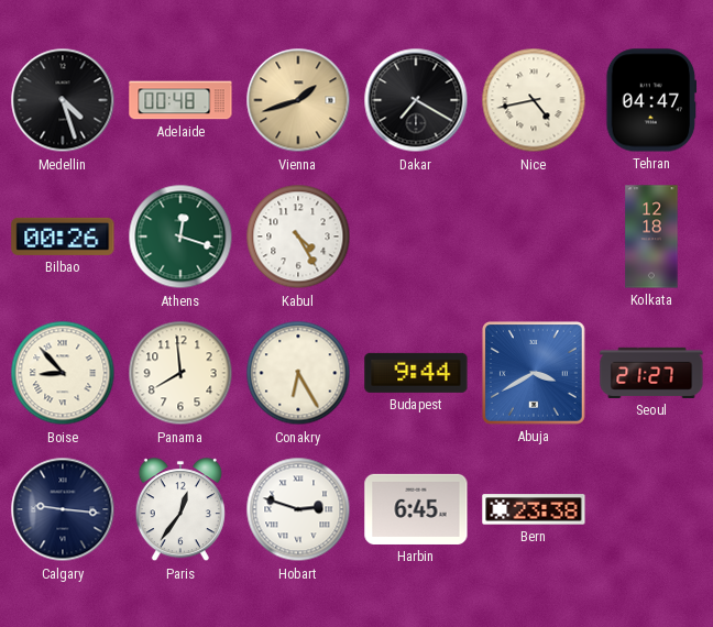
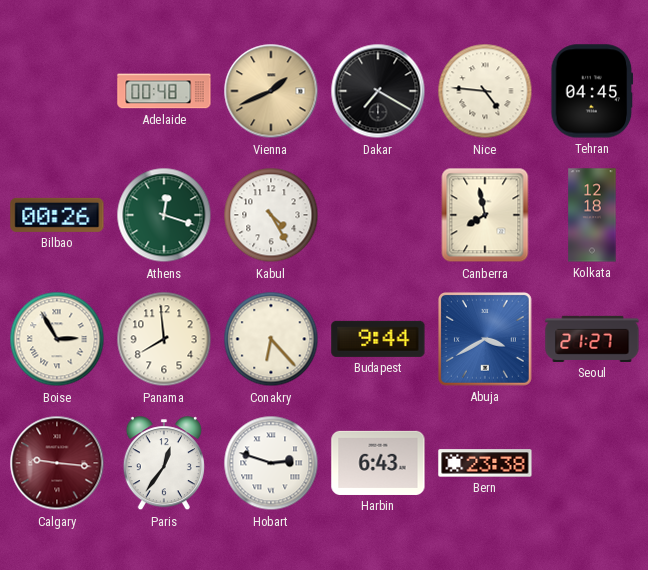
Medellin: 4:27 -> none
Vienna: 1:42 -> 1:41
Nice: 4:43 -> 4:46
Tehran: 04:47 -> 04:45
Canberra: none -> 7:58
Boise: 8:53 -> 2:55
Conakry: 6:25 -> 6:23
Calgary dial: navy -> burgundy
Harbin: 6:45 -> 6:43
